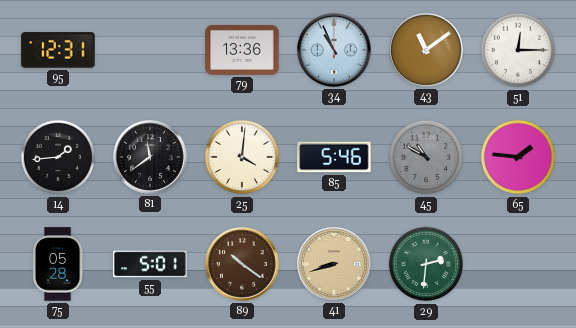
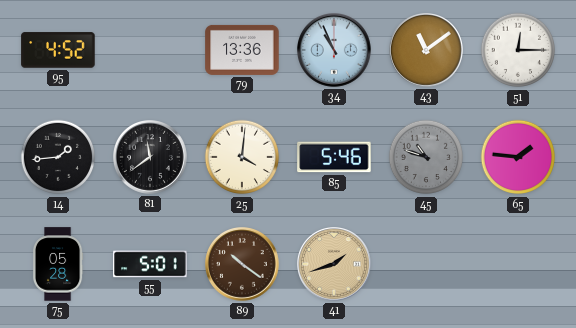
95: 12:31 -> 4:52
45: 10:50 -> 10:48
41: 8:42 -> 1:42
29: 2:31 -> none
